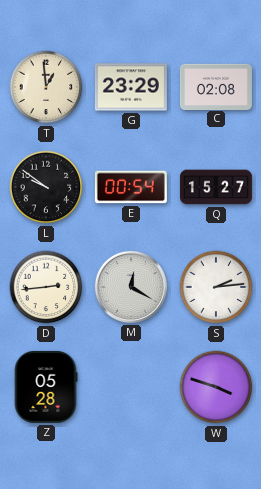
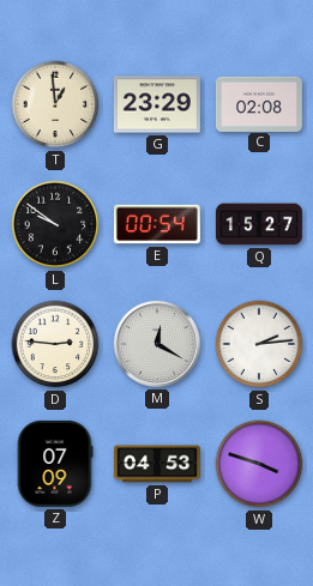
D: 2:44 -> 2:46
Z: 05:28 -> 07:09
P: none -> 04:53
